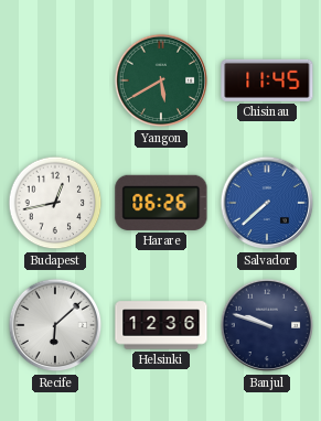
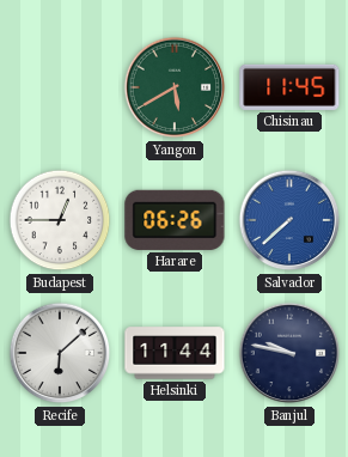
Budapest: 12:43 -> 12:45
Helsinki: 12:36 -> 11:44
Banjul: 9:48 -> 9:47
